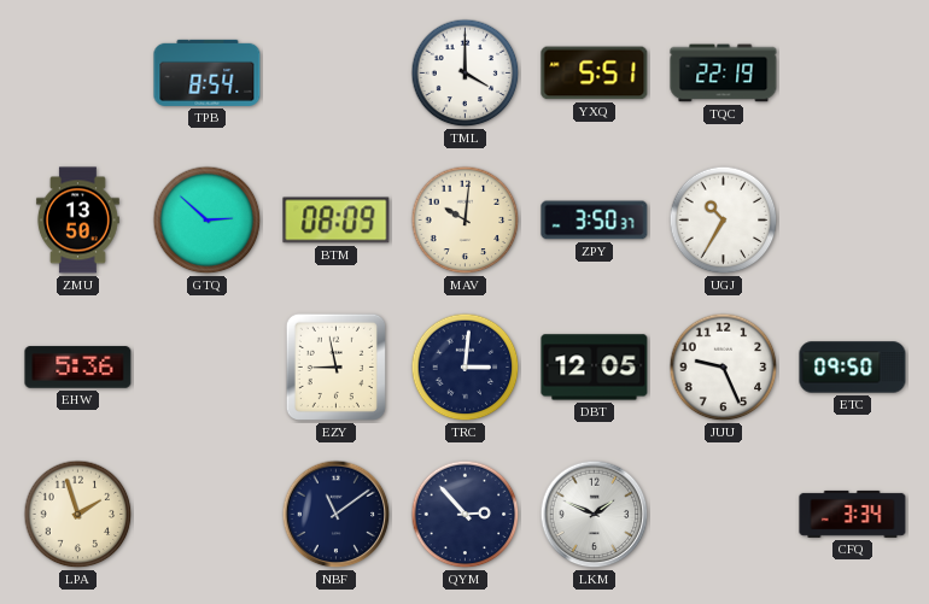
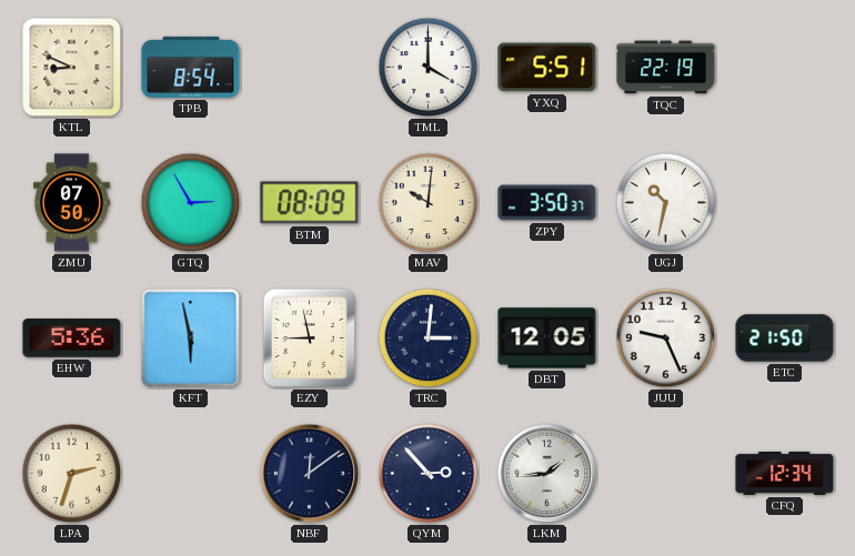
KTL: none -> 8:49
ZMU: 13:50 -> 07:50
GTQ: 2:52 -> 2:55
UGJ: 10:35 -> 10:32
KFT: none -> 5:58
ETC: 09:50 -> 21:50
LPA: 1:57 -> 2:33
NBF: 11:09 -> 12:09
LKM: 1:49 -> 1:44
CFQ: 3:34 -> 12:34
